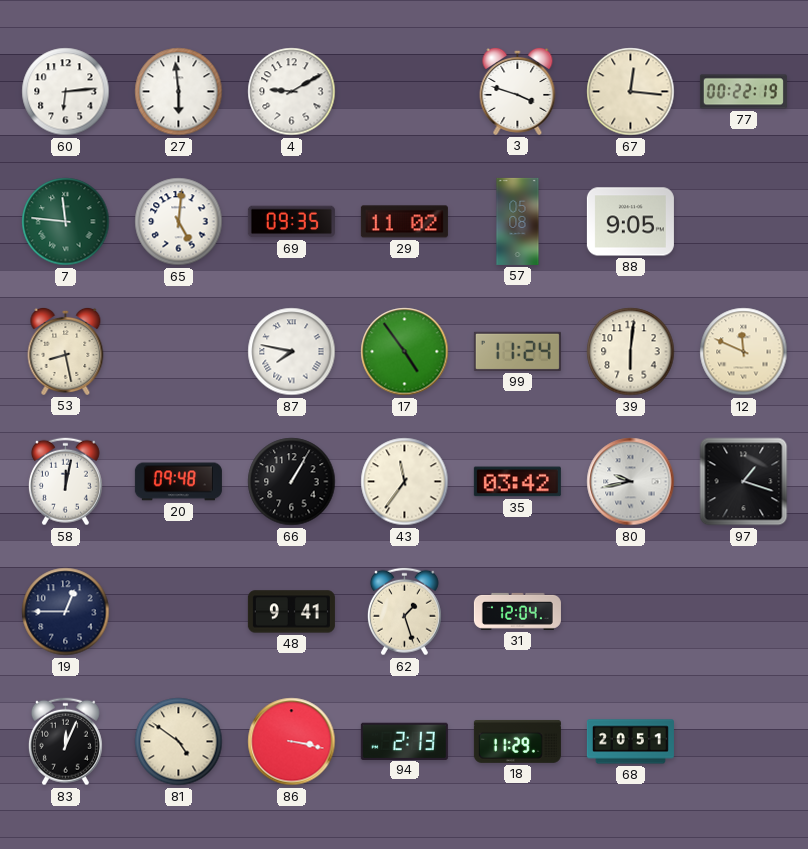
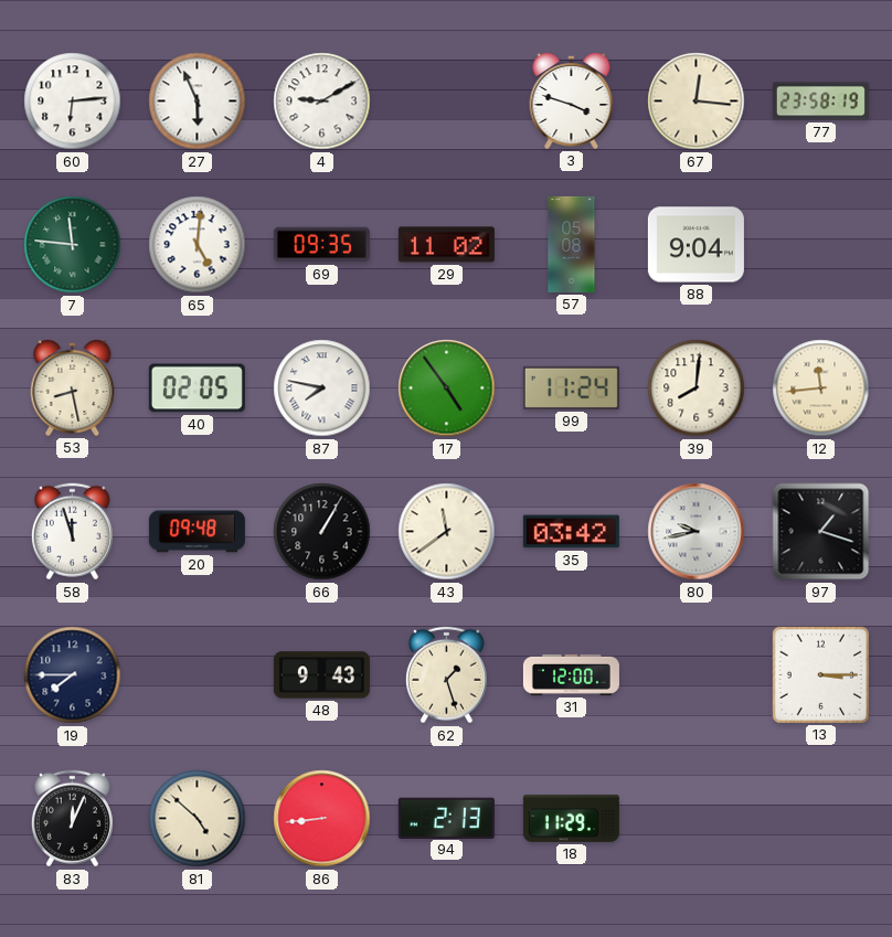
27: 5:59 -> 5:56
77: 00:22 -> 23:58
88: 9:05 -> 9:04
40: none -> 02:05
39: 6:01 -> 8:01
12: 11:49 -> 11:44
58: 12:02 -> 11:57
43: 11:36 -> 11:39
19: 12:45 -> 7:45
48: 9:41 -> 9:43
31: 12:04 -> 12:00
13: none -> 3:15
81: 4:51 -> 4:52
86: 3:17 -> 8:44
68: 20:51 -> none
